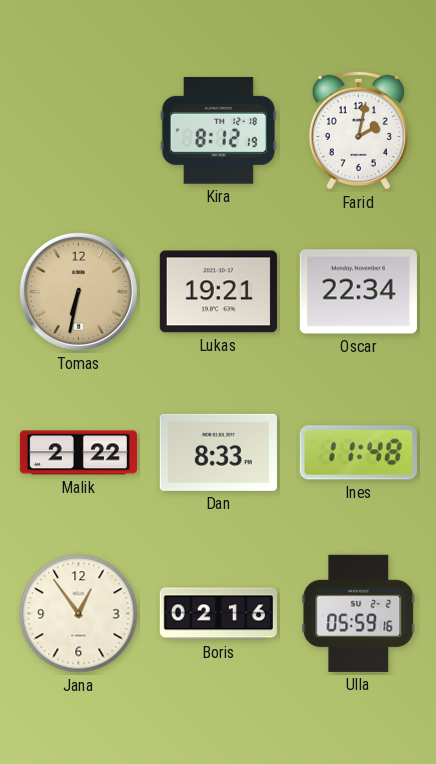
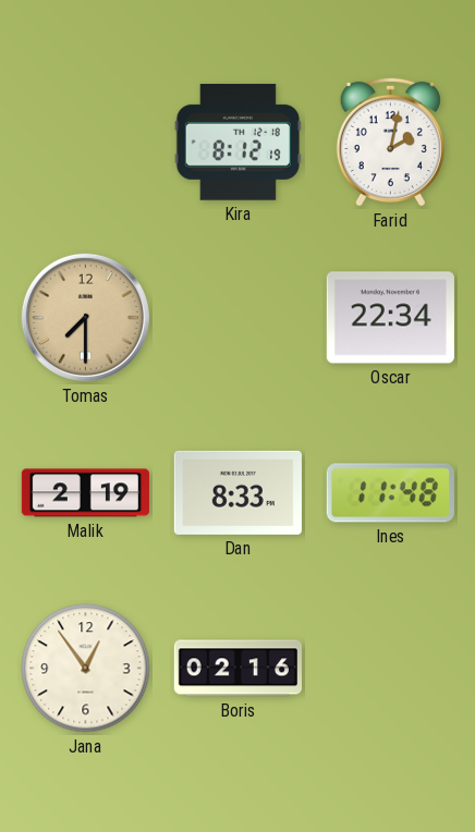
Tomas: 6:32 -> 7:30
Lukas: 19:21 -> none
Malik: 2:22 -> 2:19
Ulla: 05:59 -> none
